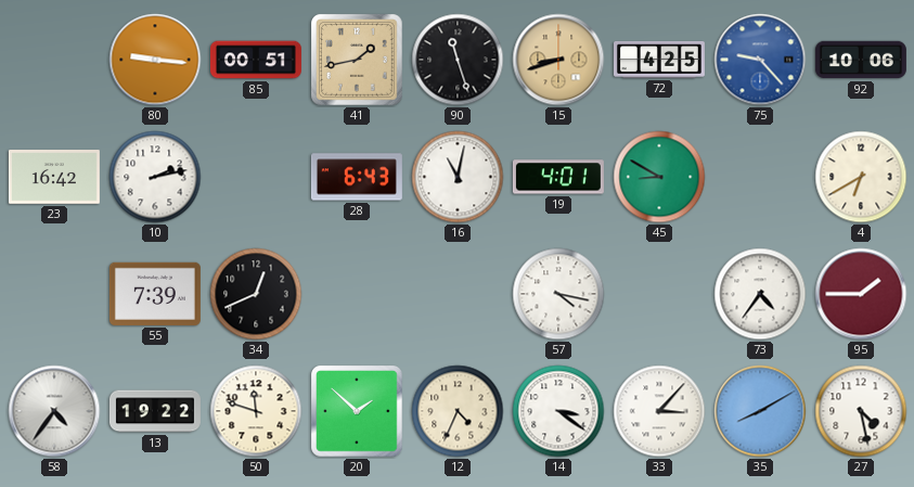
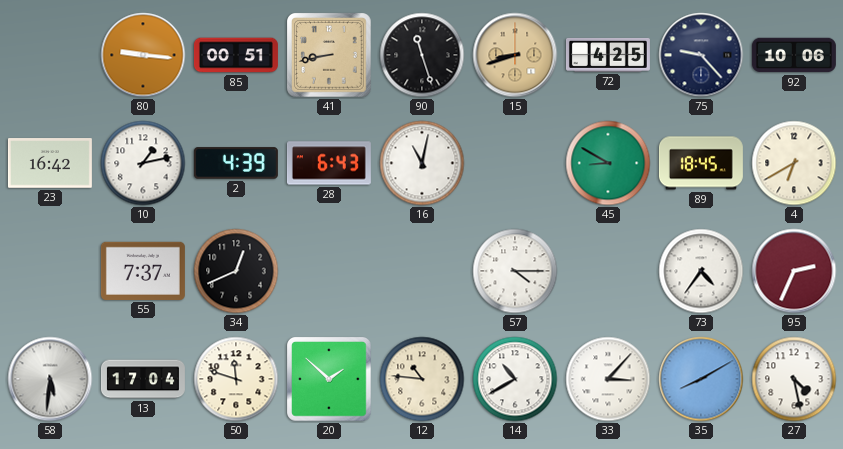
41: 1:43 -> 8:43
75 dial: blue -> navy
10: 2:13 -> 1:13
2: none -> 4:39
19: 4:01 -> none
89: none -> 18:45
55: 7:39 -> 7:37
57: 4:17 -> 4:15
95: 1:45 -> 2:34
58: 4:36 -> 5:31
13: 19:22 -> 17:04
12: 4:34 -> 10:46
14: 3:21 -> 10:40
